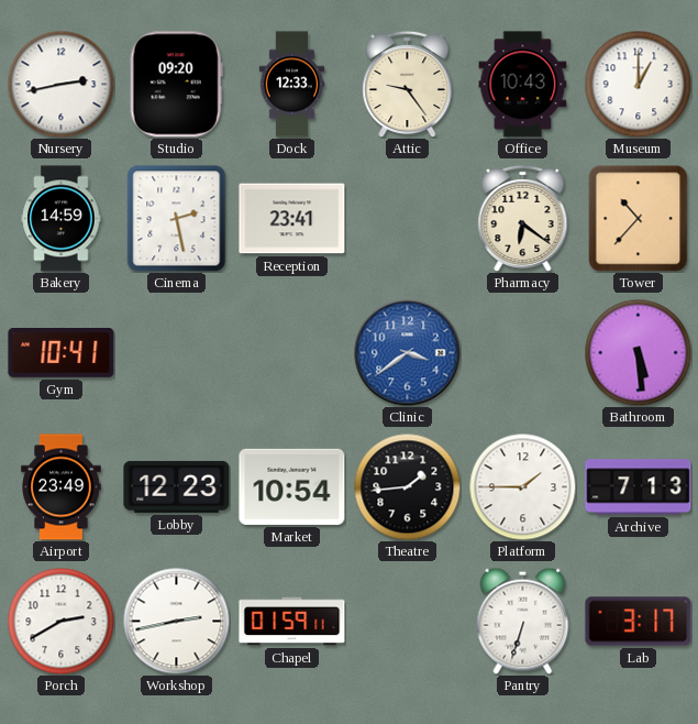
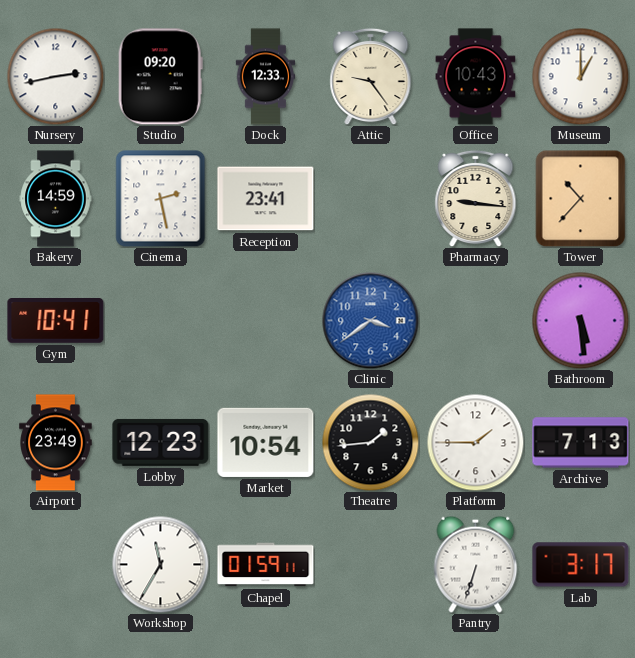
Pharmacy: 6:21 -> 9:16
Porch: 2:40 -> none
Workshop: 2:43 -> 11:35
